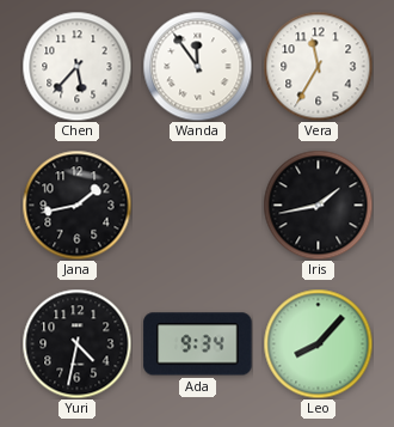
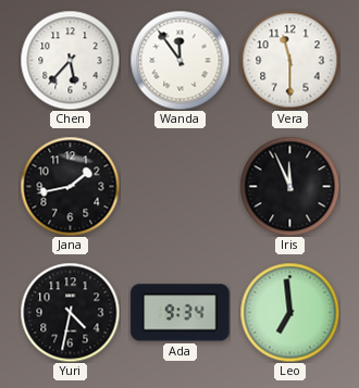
Vera: 11:35 -> 11:30
Iris: 1:43 -> 11:56
Leo: 8:07 -> 6:59
